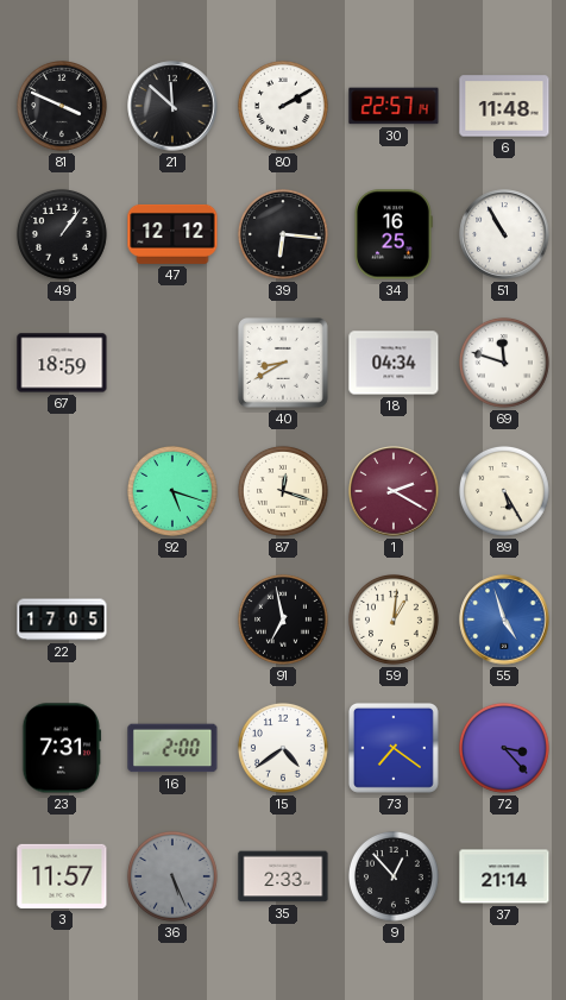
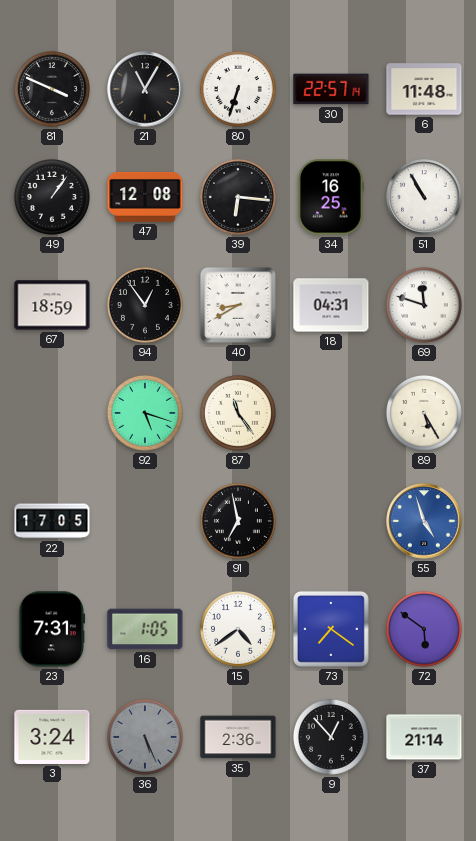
21: 11:52 -> 11:05
80: 2:10 -> 6:33
47: 12:12 -> 12:08
94: none -> 12:54
18: 04:34 -> 04:31
87: 12:18 -> 11:24
1: 2:20 -> none
59: 1:01 -> none
16: 2:00 -> 1:05
72: 3:23 -> 5:51
3: 11:57 -> 3:24
35: 2:33 -> 2:36
